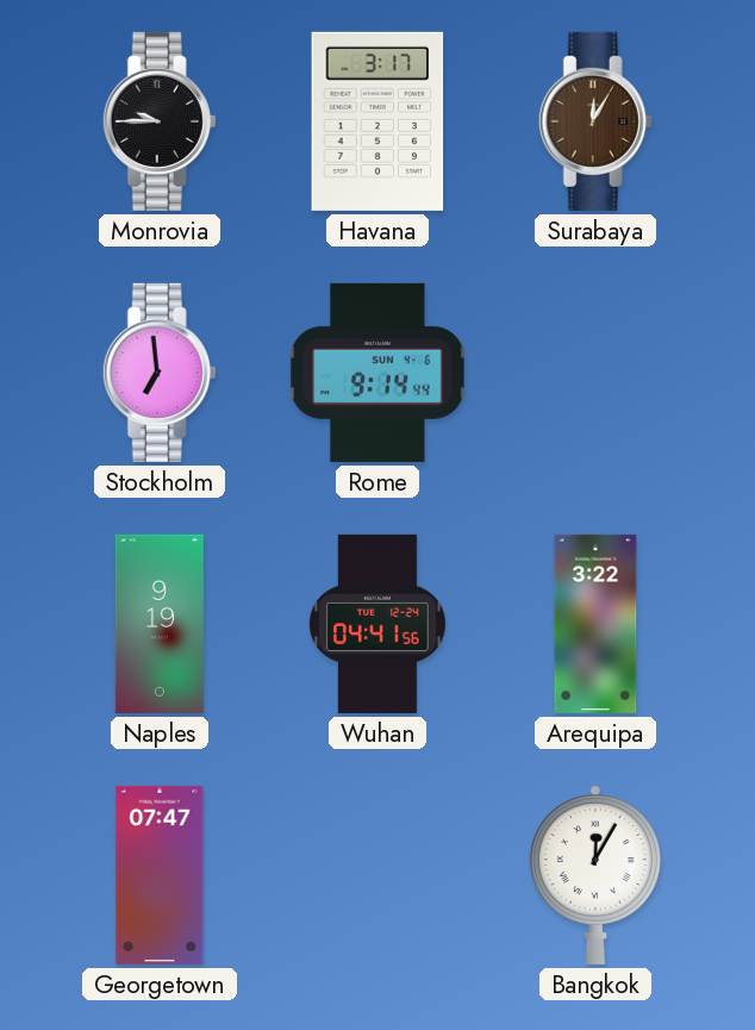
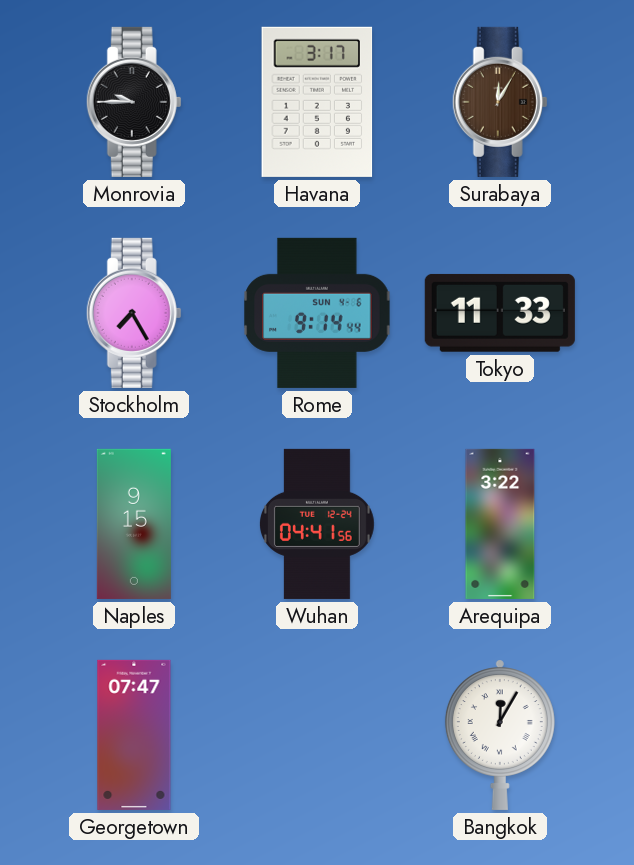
Stockholm: 6:59 -> 7:25
Tokyo: none -> 11:33
Naples: 9:19 -> 9:15
